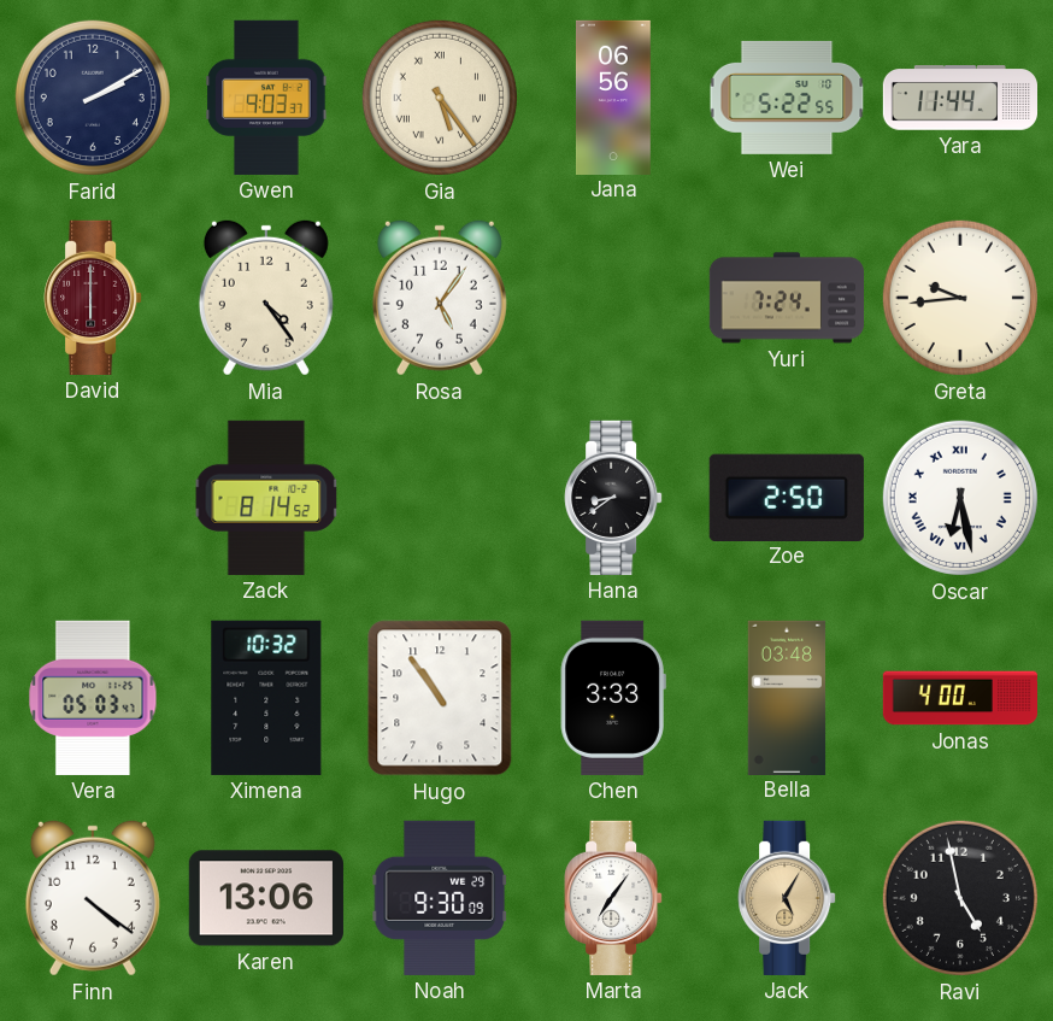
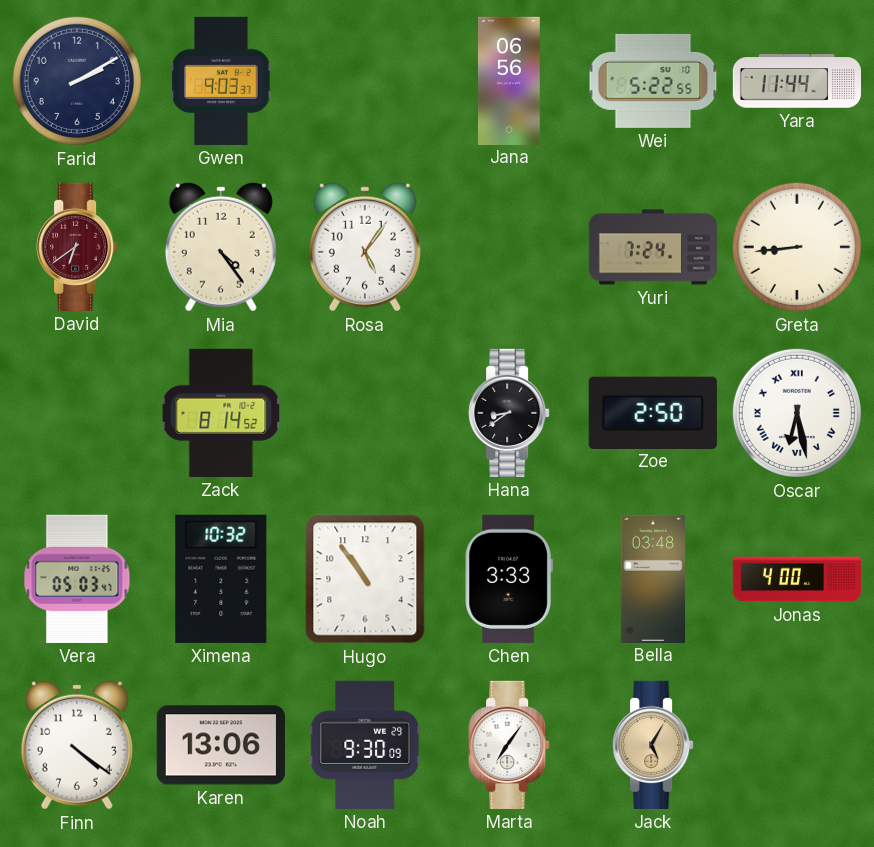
Gia: 5:24 -> none
David: 6:00 -> 6:39
Greta: 9:44 -> 8:44
Ravi: 4:58 -> none
